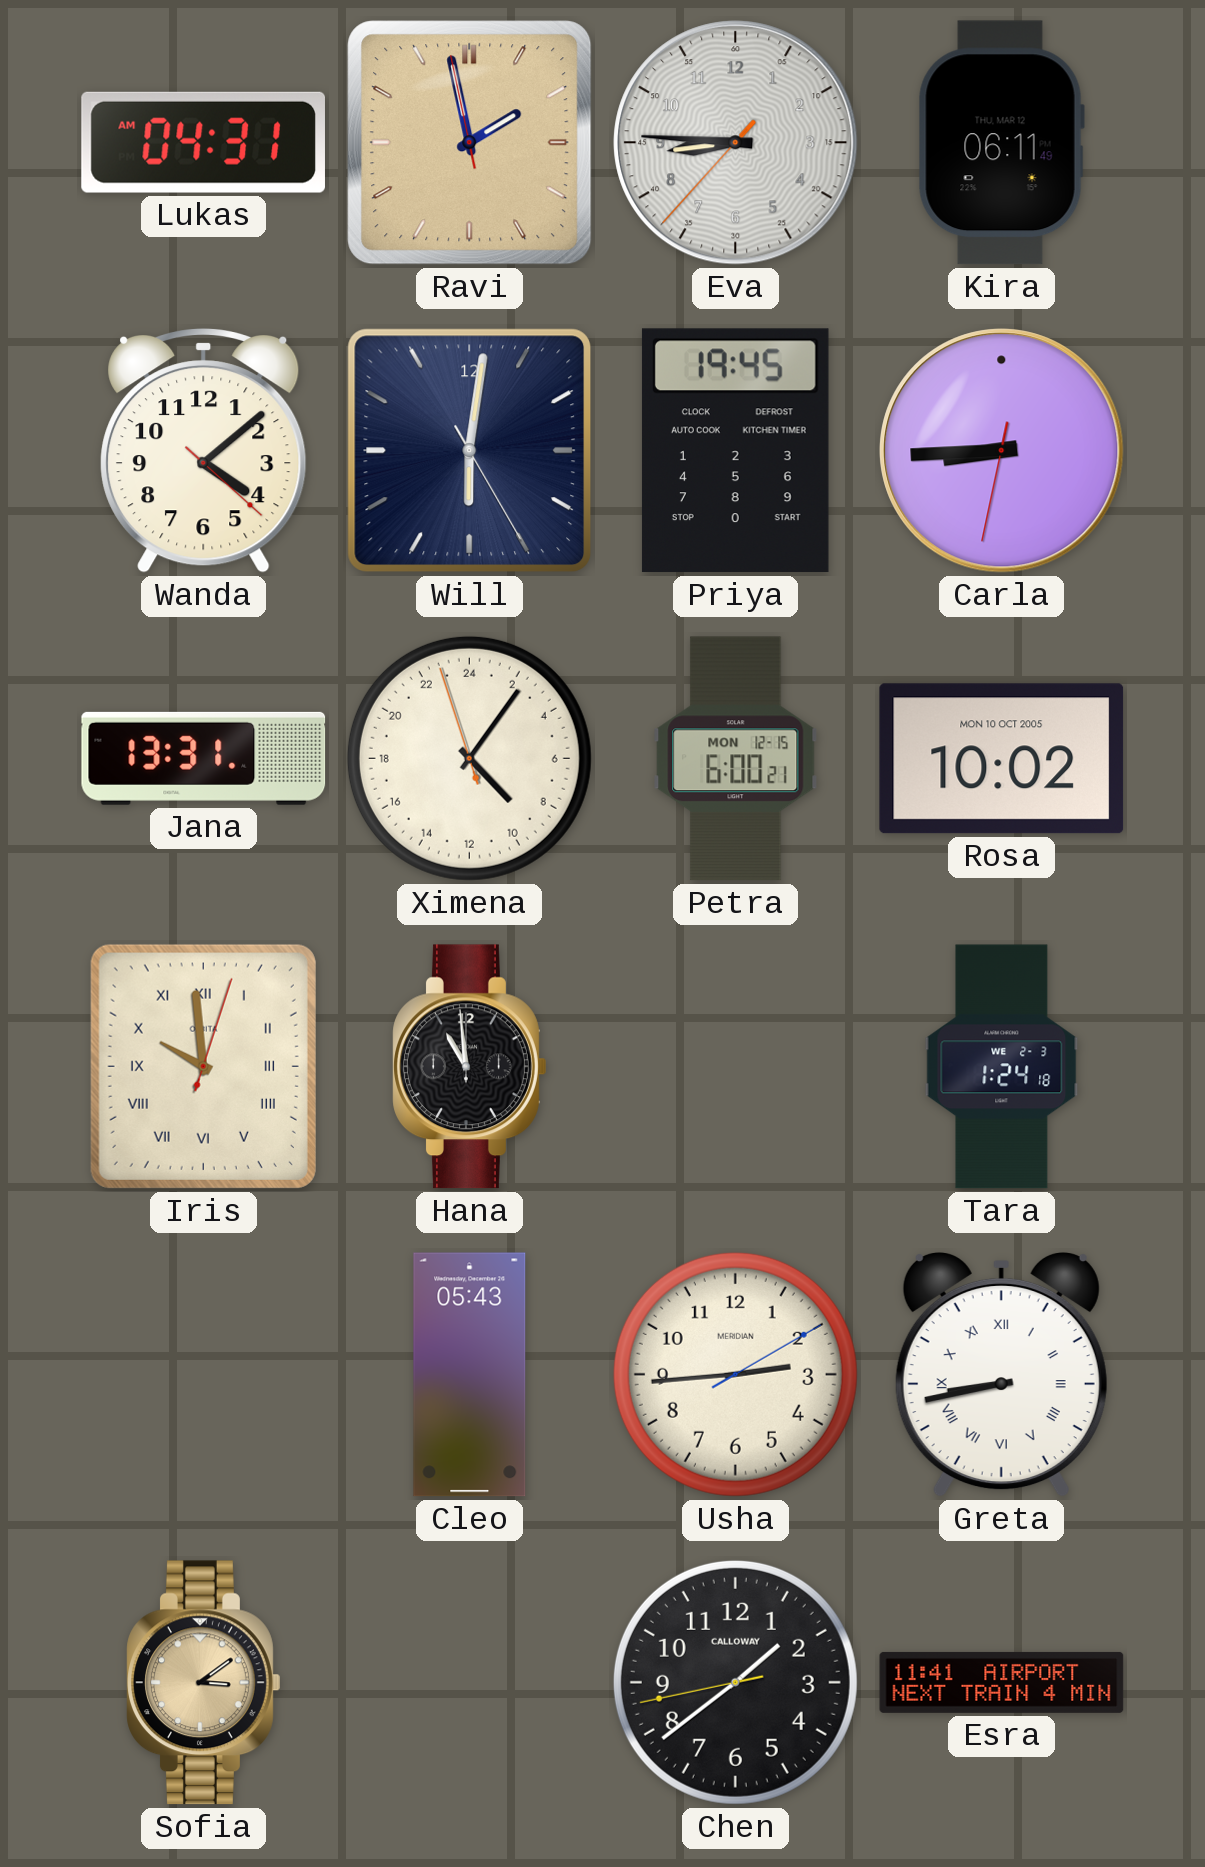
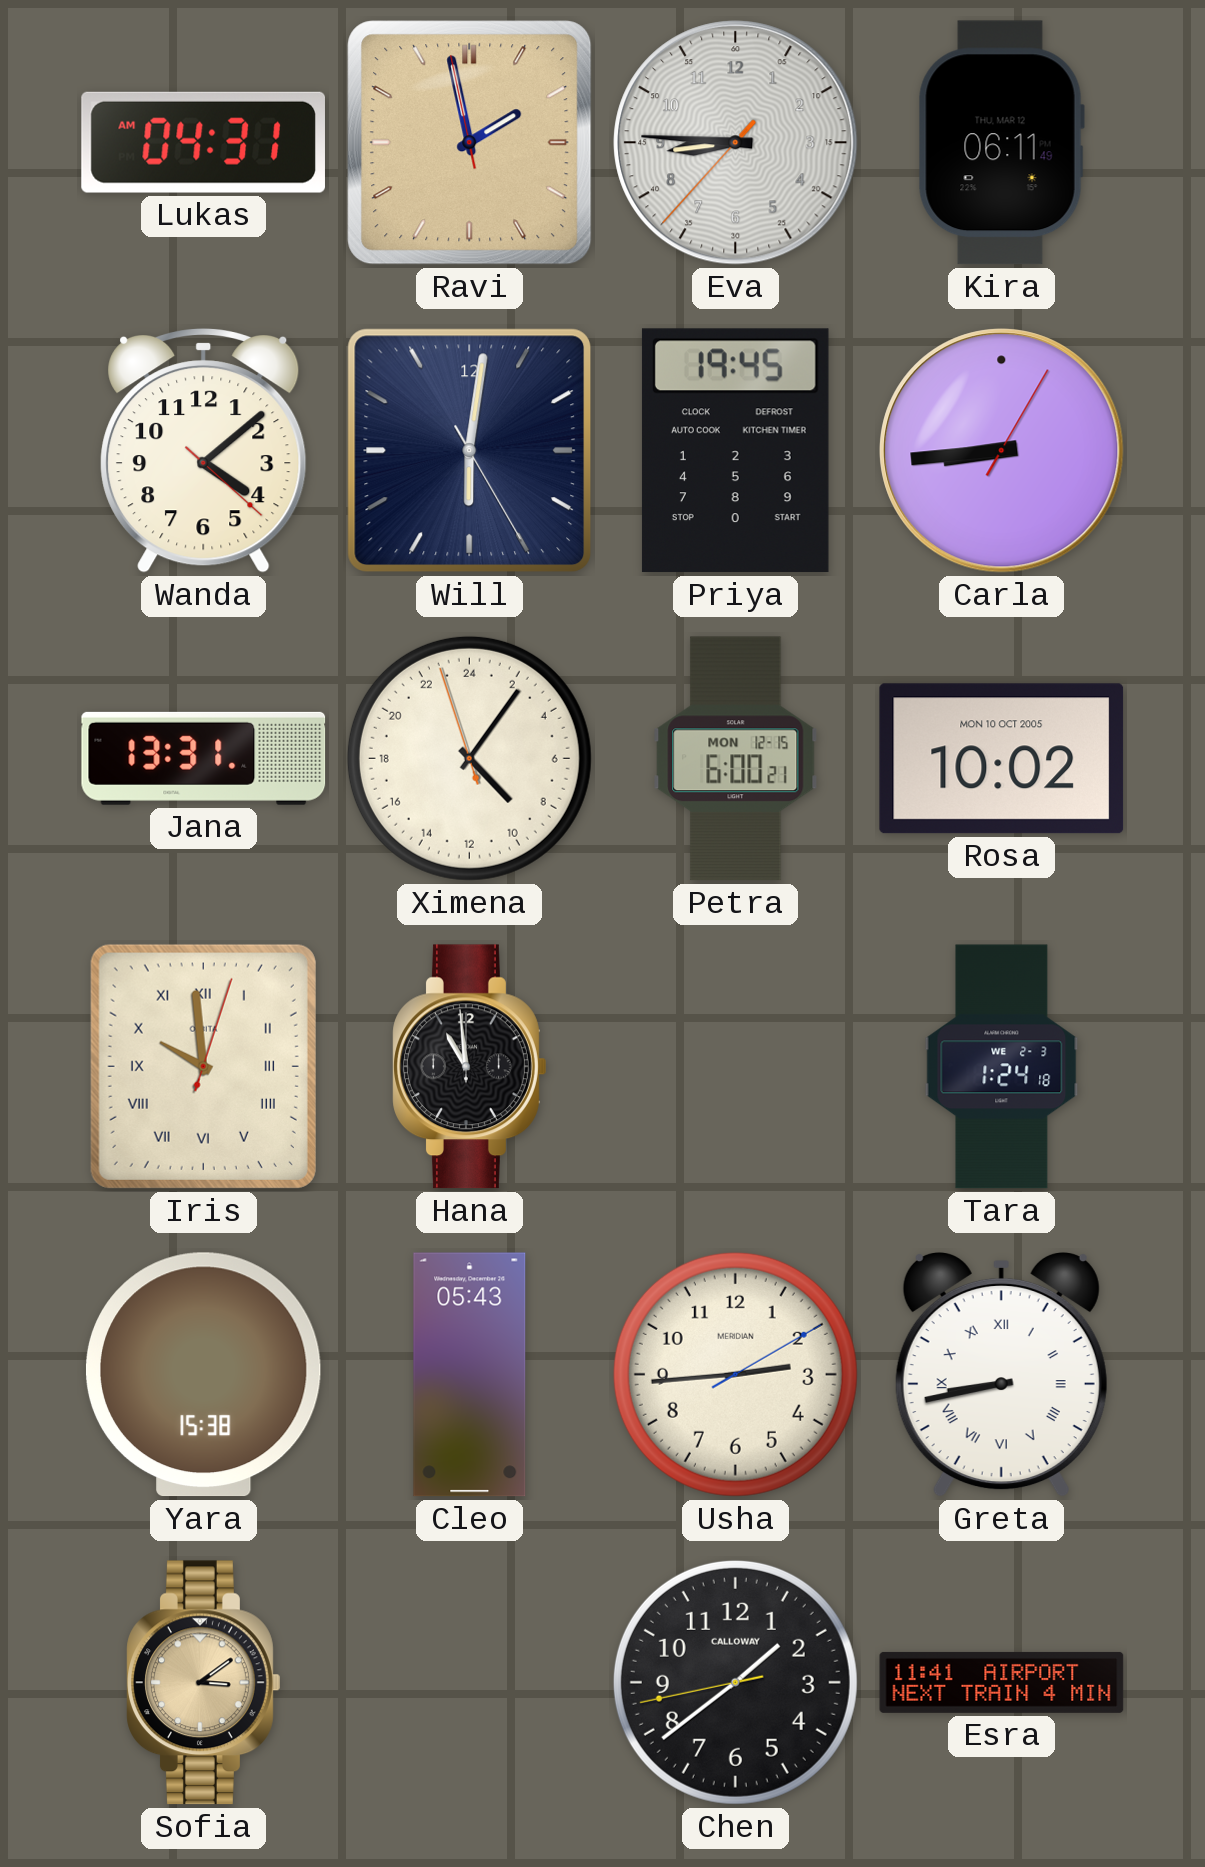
Carla: 8:44:32 -> 8:44:05
Yara: none -> 15:38
